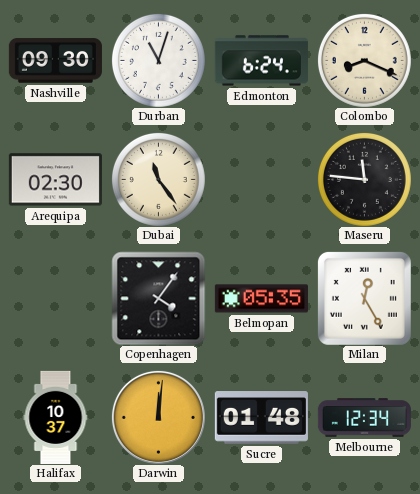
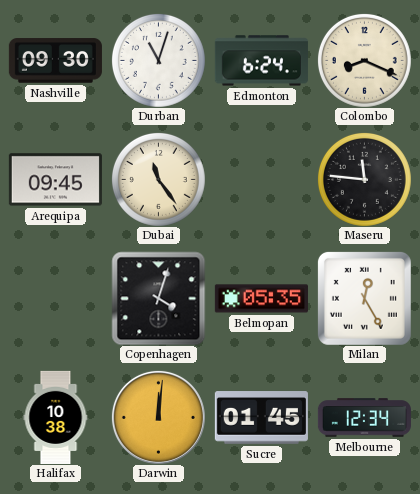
Arequipa: 02:30 -> 09:45
Copenhagen: 4:06 -> 4:03
Halifax: 10:37 -> 10:38
Sucre: 01:48 -> 01:45
